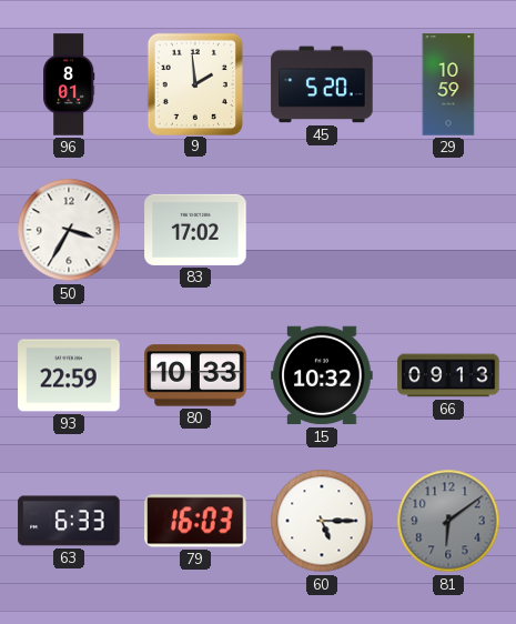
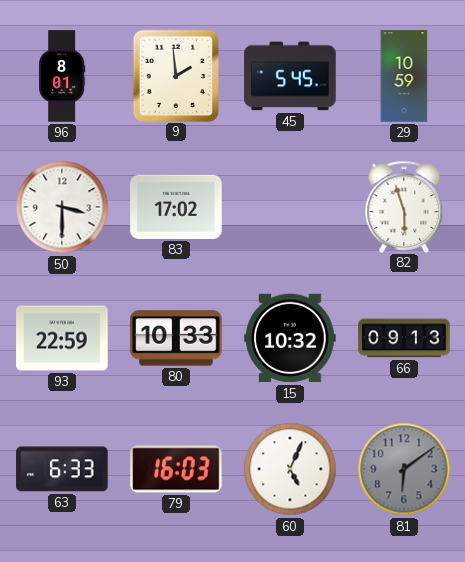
45: 5:20 -> 5:45
50: 3:35 -> 3:30
82: none -> 5:57
60: 5:15 -> 5:04
